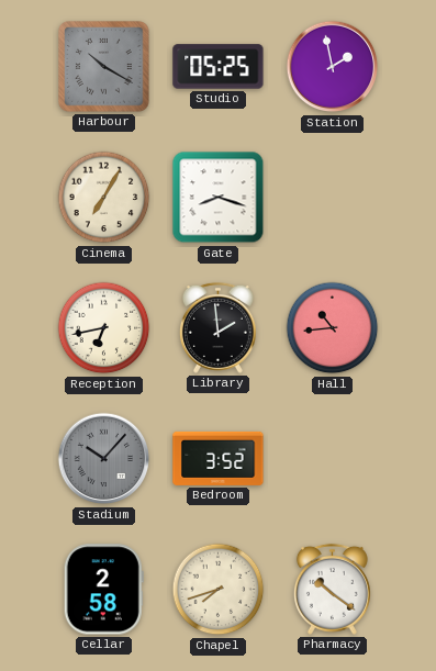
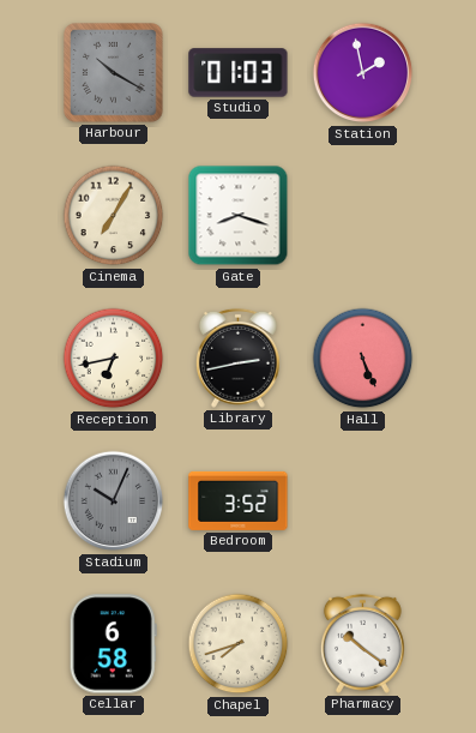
Studio: 05:25 -> 01:03
Library: 1:59 -> 2:43
Hall: 10:44 -> 5:26
Stadium: 10:07 -> 10:04
Cellar: 2:58 -> 6:58
